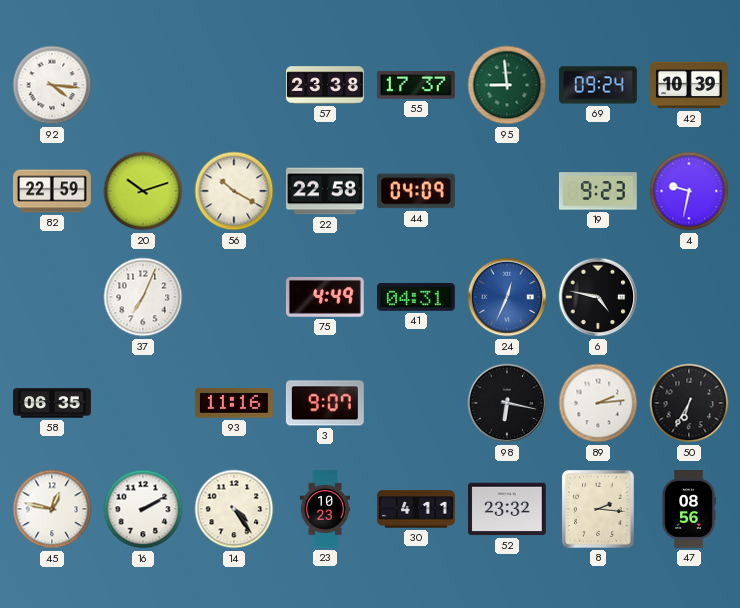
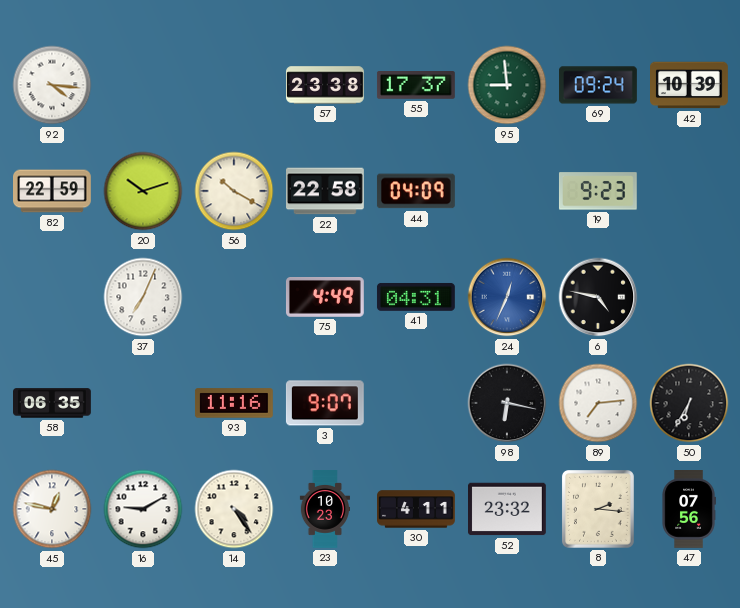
4: 9:32 -> none
89: 2:14 -> 7:14
16: 2:10 -> 9:10
47: 08:56 -> 07:56
